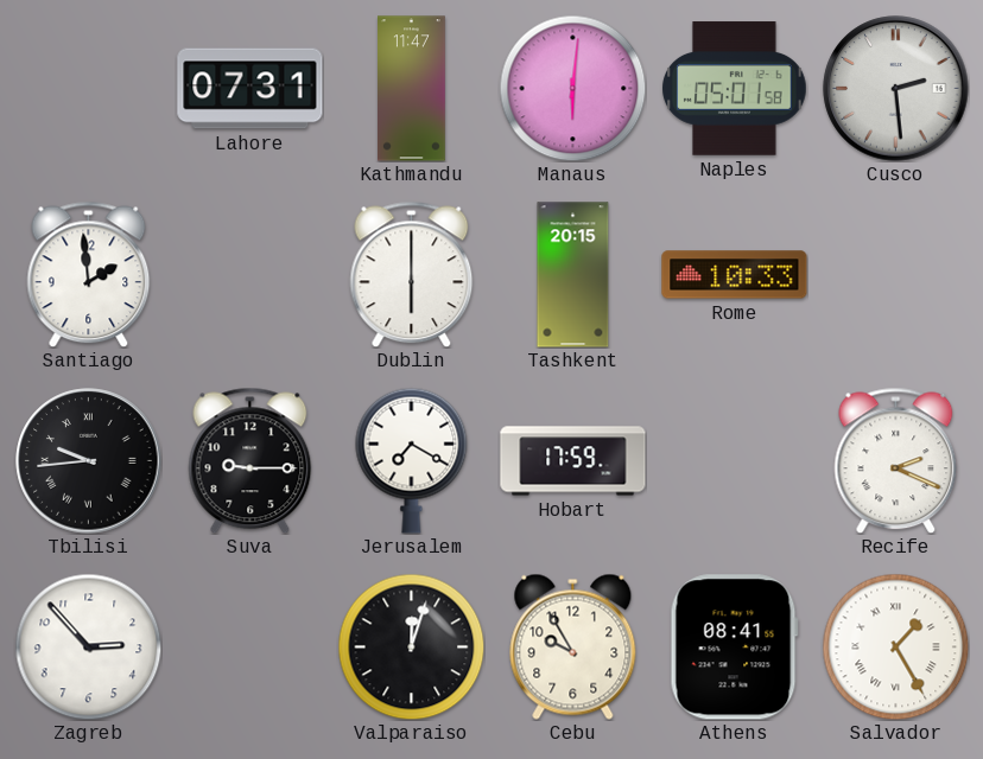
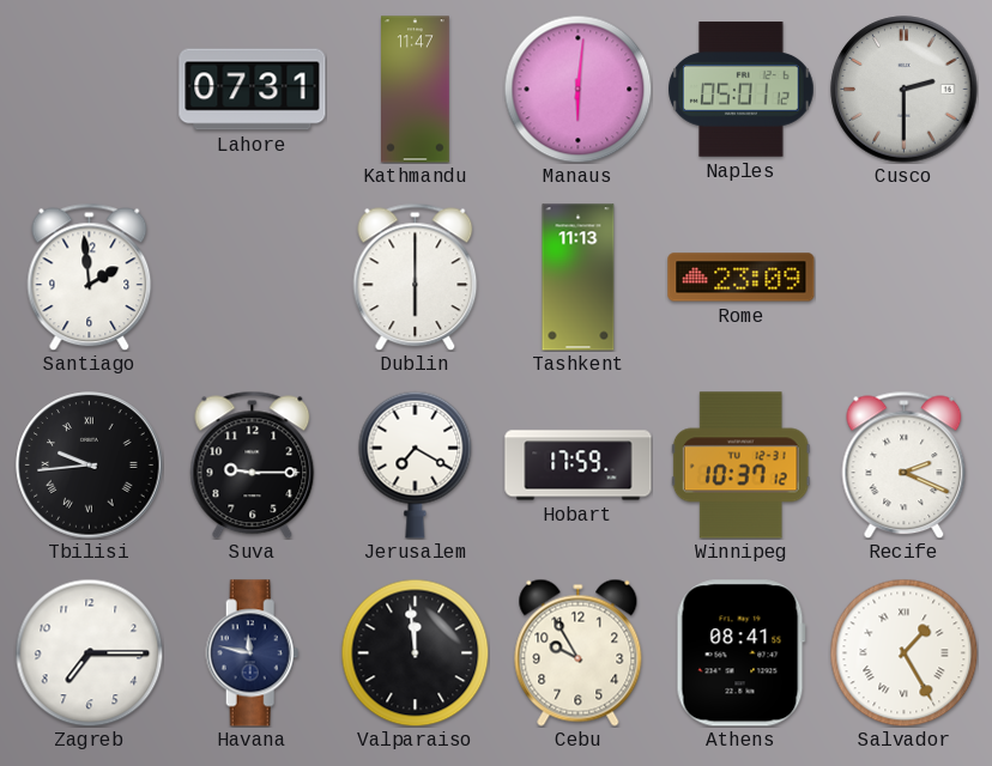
Naples: 05:01:58 -> 05:01:12
Cusco: 2:29 -> 2:30
Tashkent: 20:15 -> 11:13
Rome: 10:33 -> 23:09
Winnipeg: none -> 10:37
Zagreb: 2:53 -> 7:15
Havana: none -> 11:47
Valparaiso: 12:03 -> 11:59
